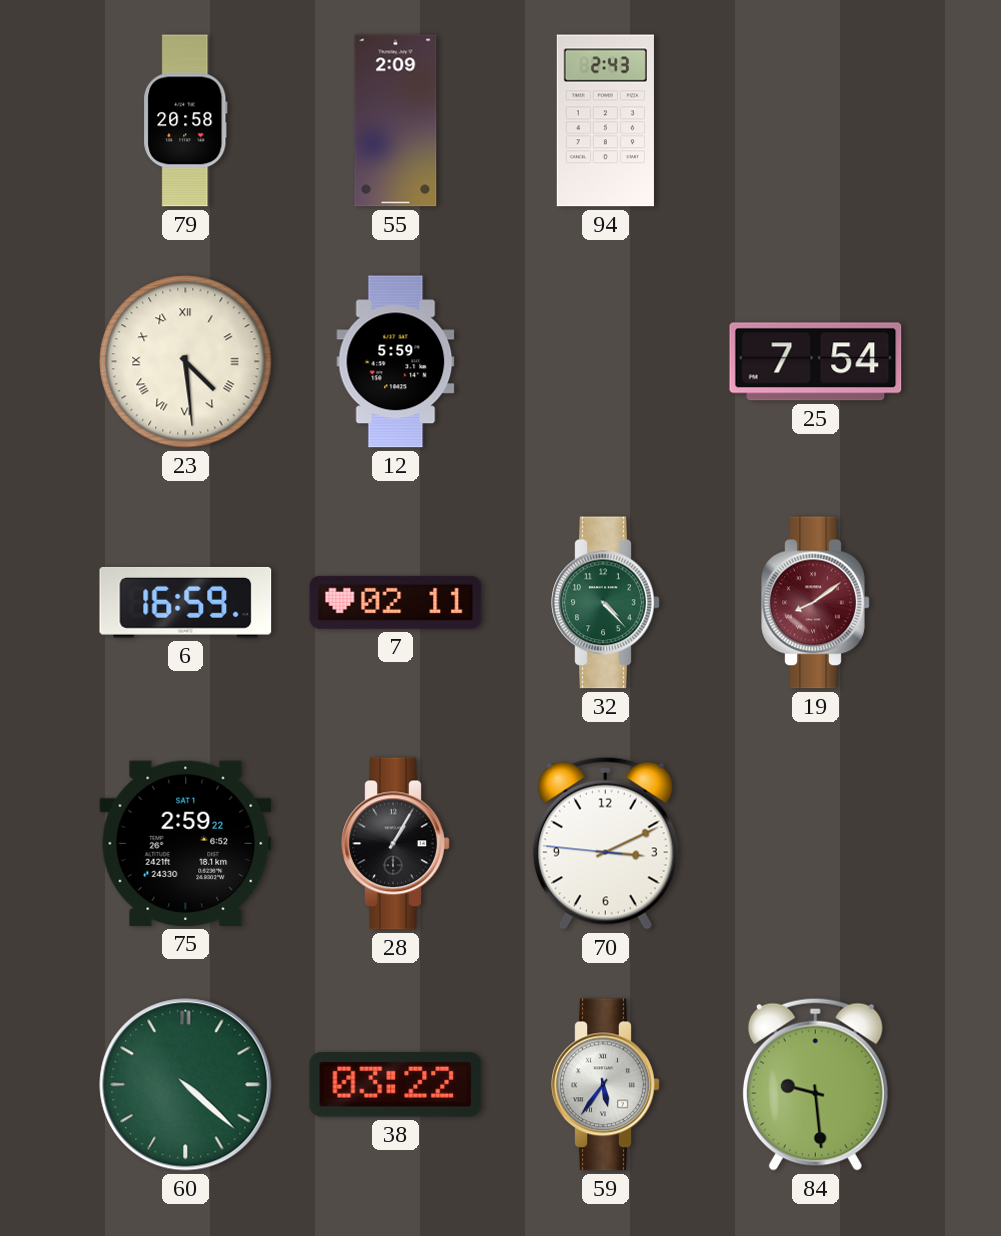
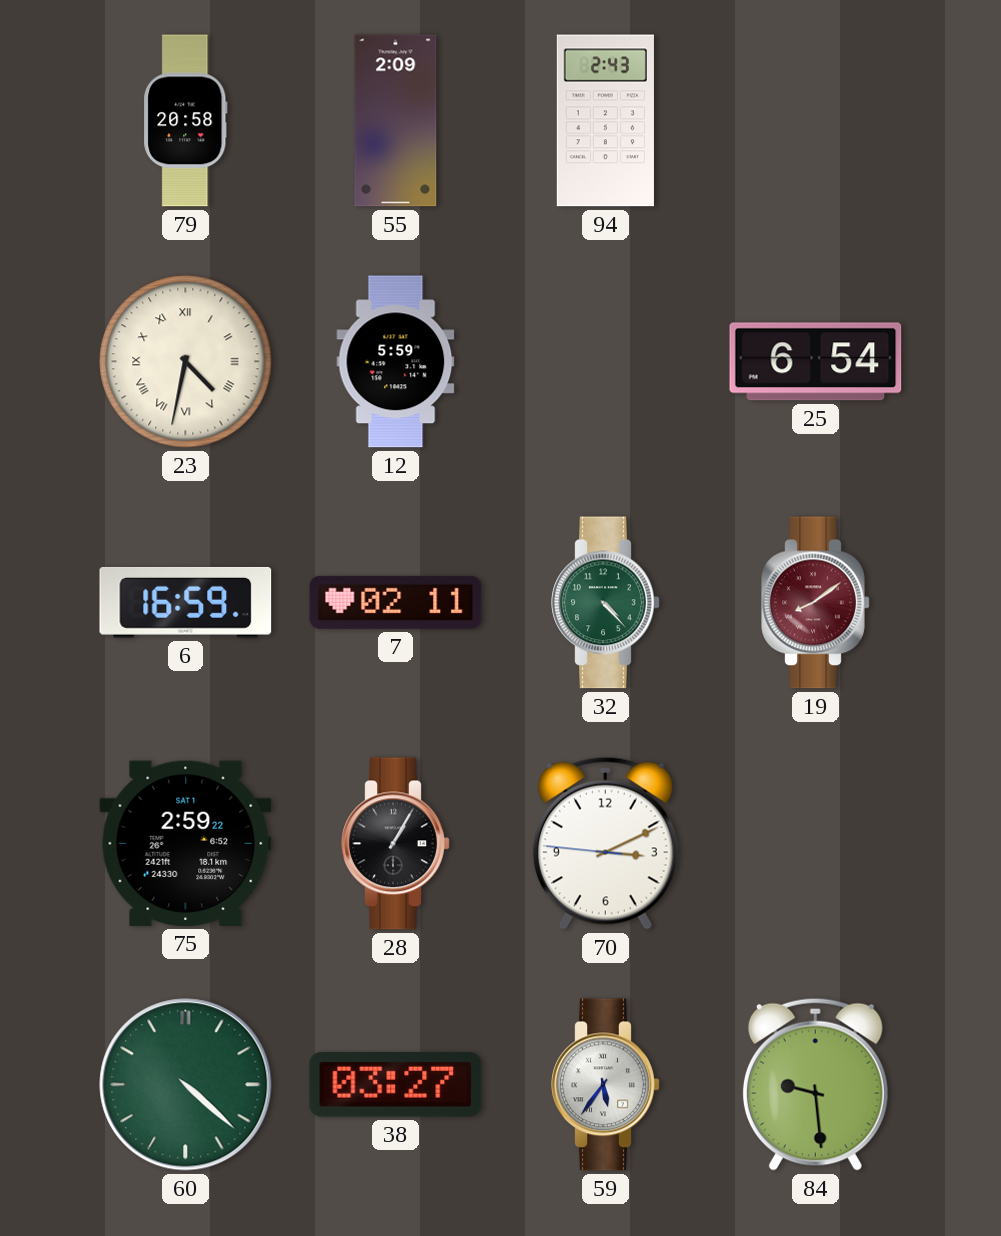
23: 4:29 -> 4:32
25: 7:54 -> 6:54
38: 03:22 -> 03:27
